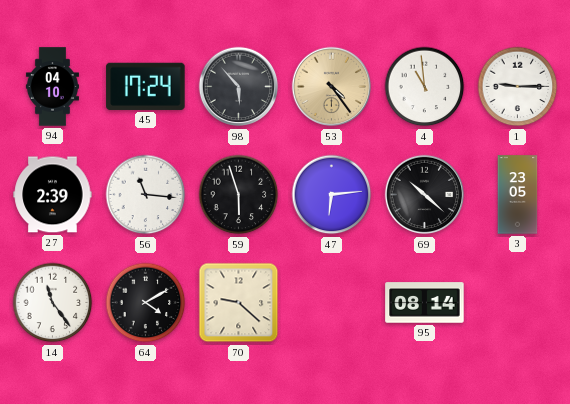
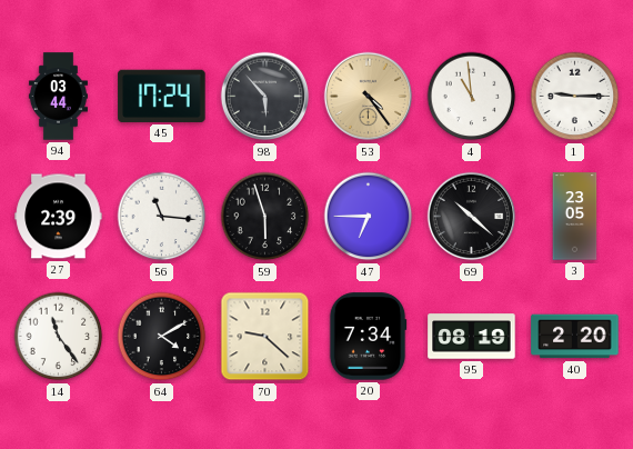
94: 04:10 -> 03:44
47: 6:14 -> 6:45
20: none -> 7:34
95: 08:14 -> 08:19
40: none -> 2:20
